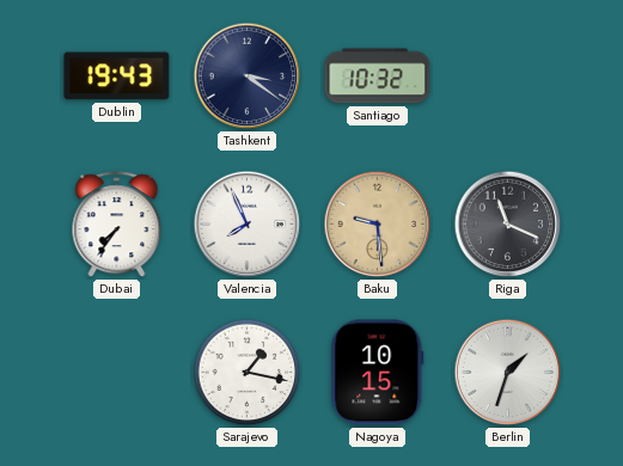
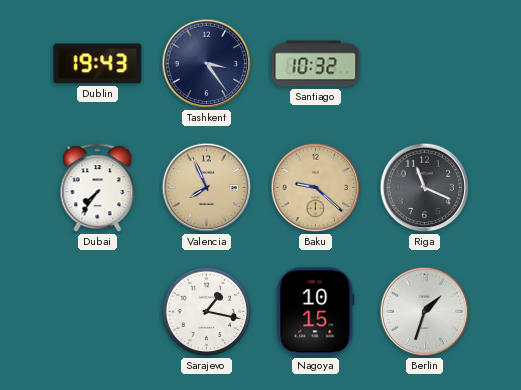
Tashkent: 3:21 -> 3:24
Valencia dial: white -> champagne
Baku: 9:29 -> 9:22
